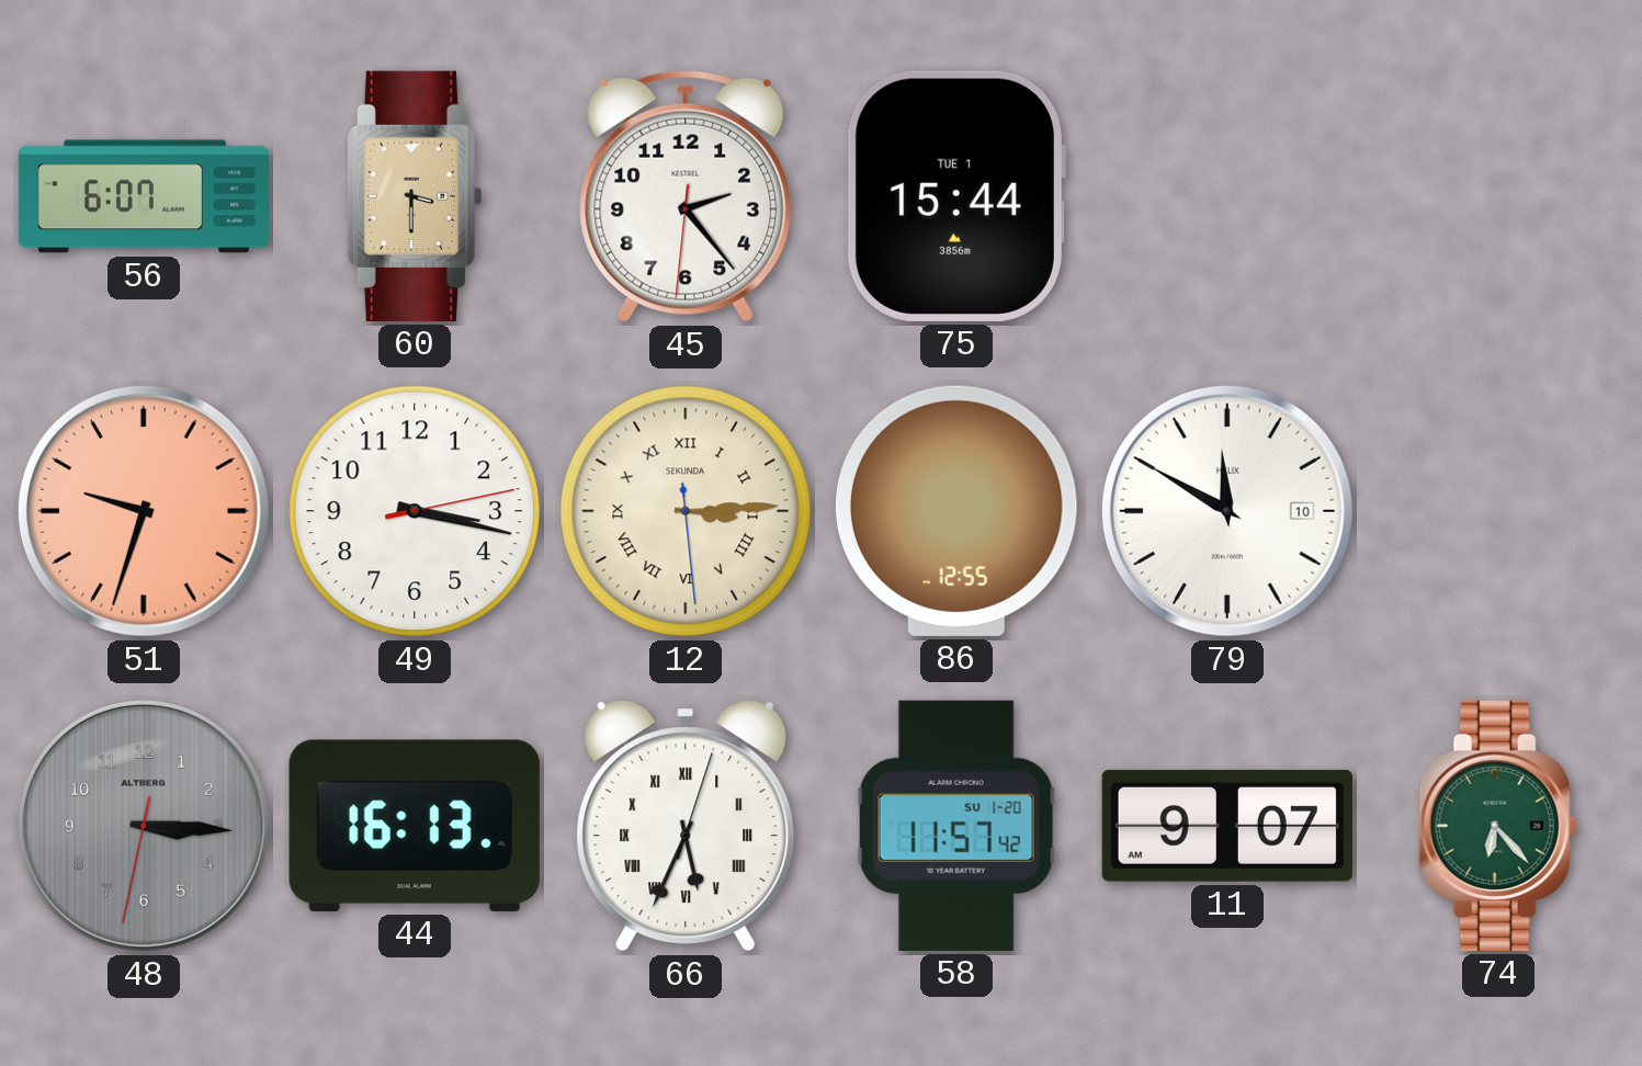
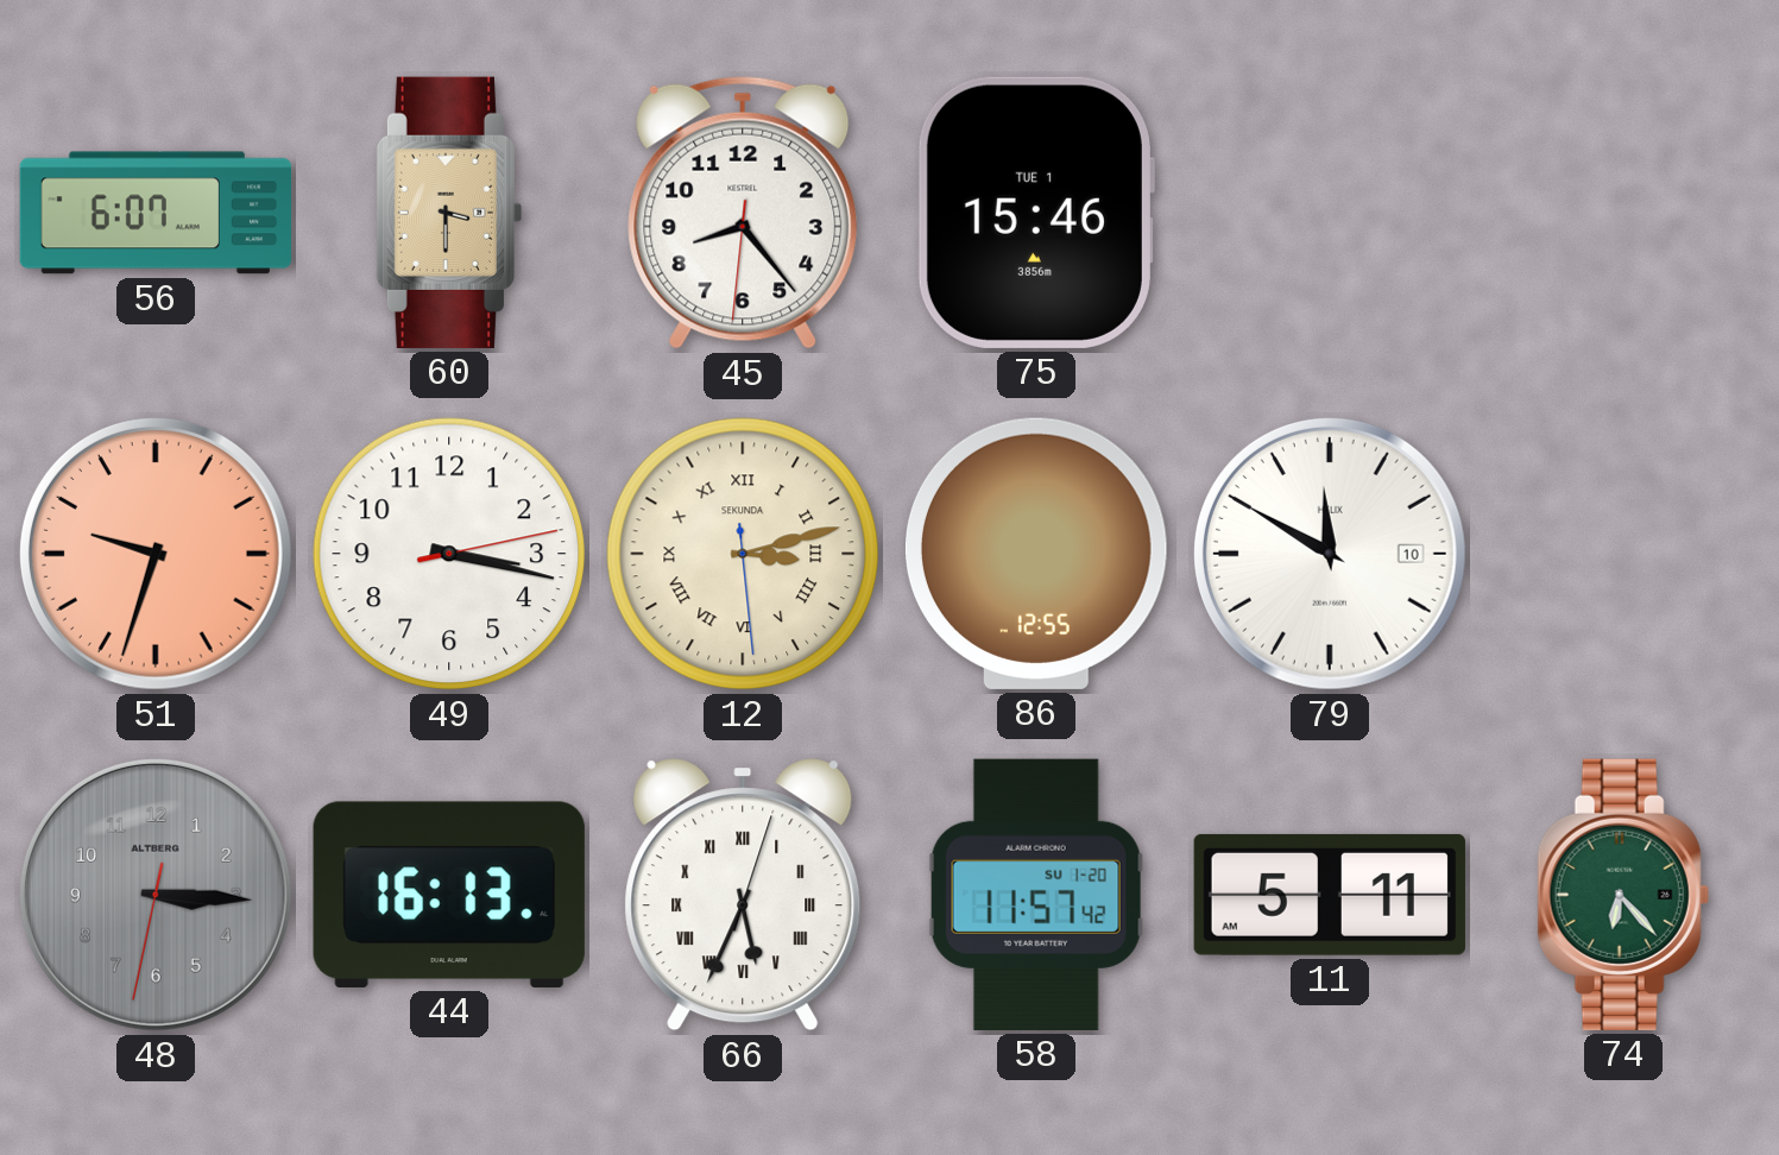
45: 2:23 -> 8:23
75: 15:44 -> 15:46
12: 3:14 -> 3:12
11: 9:07 -> 5:11
